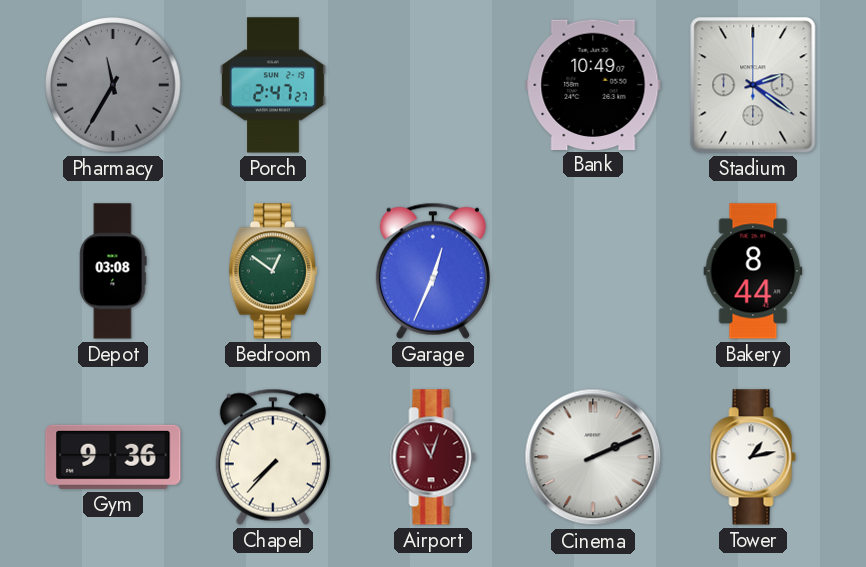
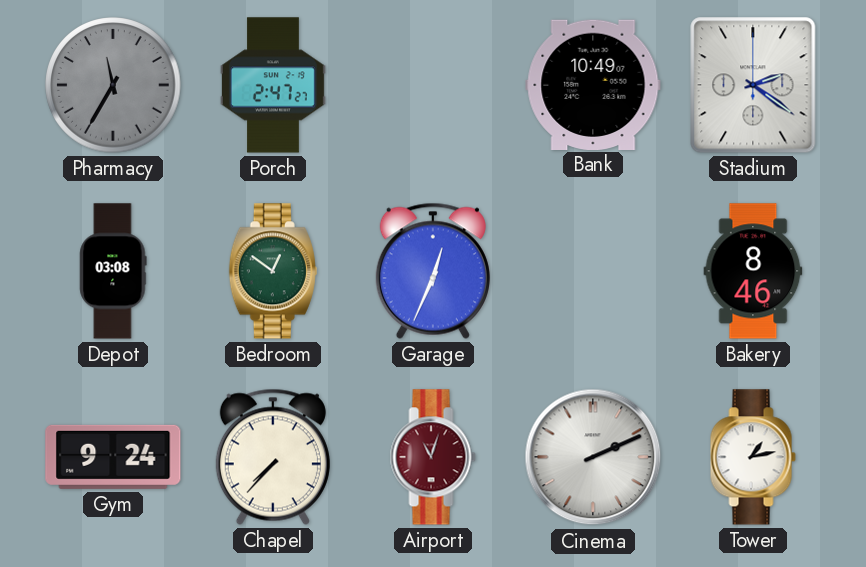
Bakery: 8:44 -> 8:46
Gym: 9:36 -> 9:24
